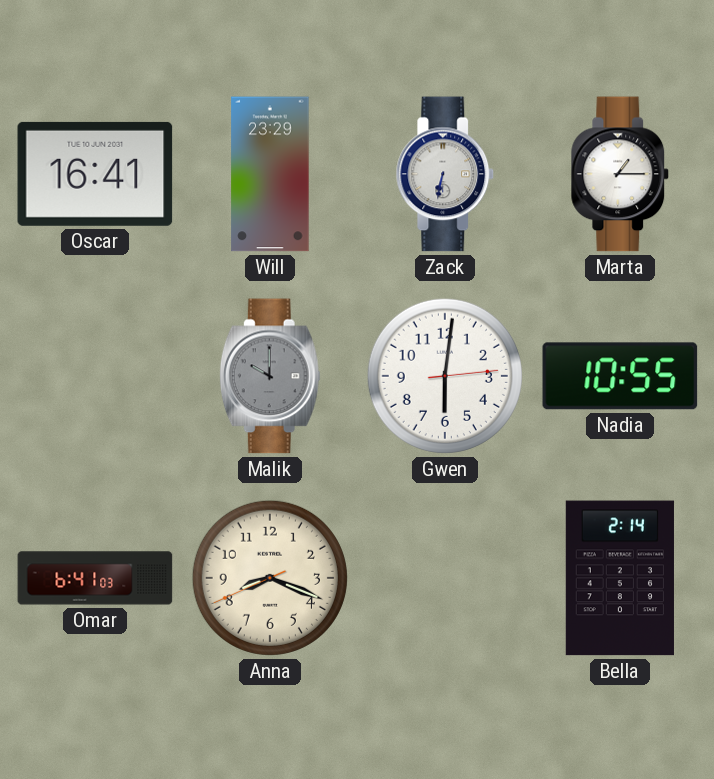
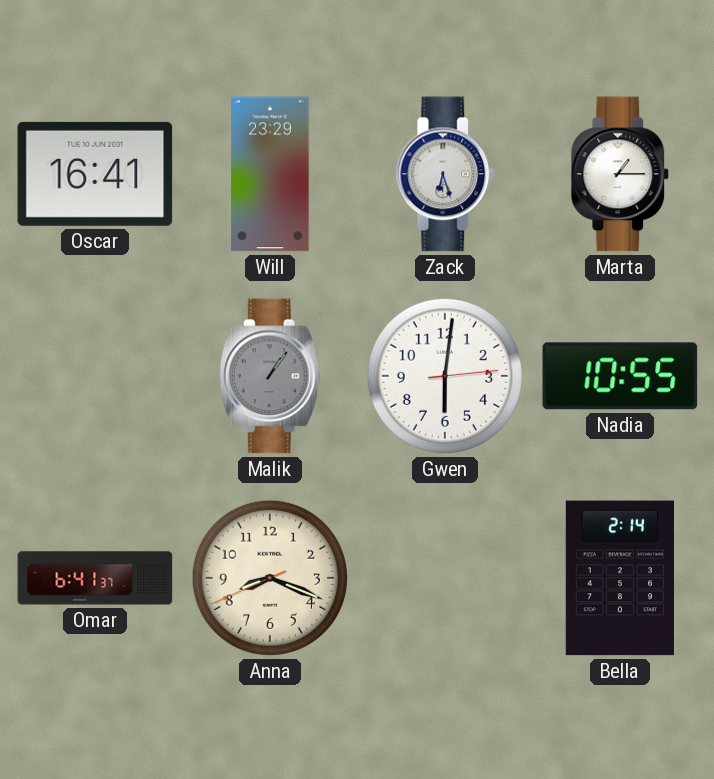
Zack: 6:32 -> 6:27
Malik: 10:00 -> 1:06
Omar: 6:41:03 -> 6:41:37
